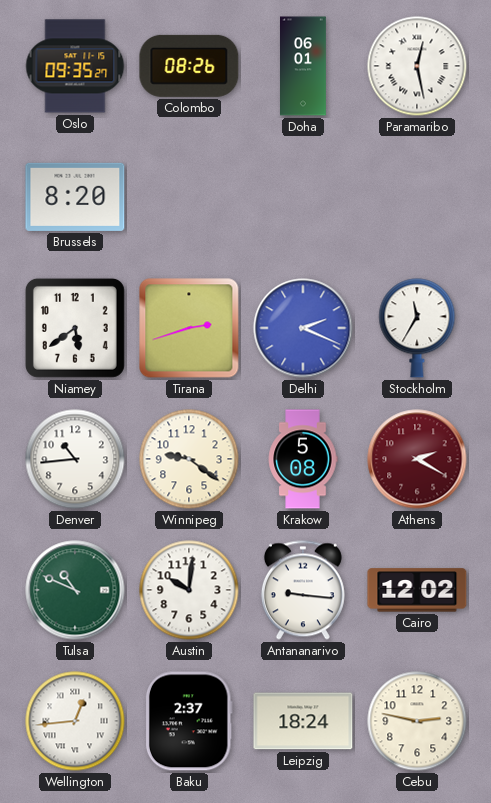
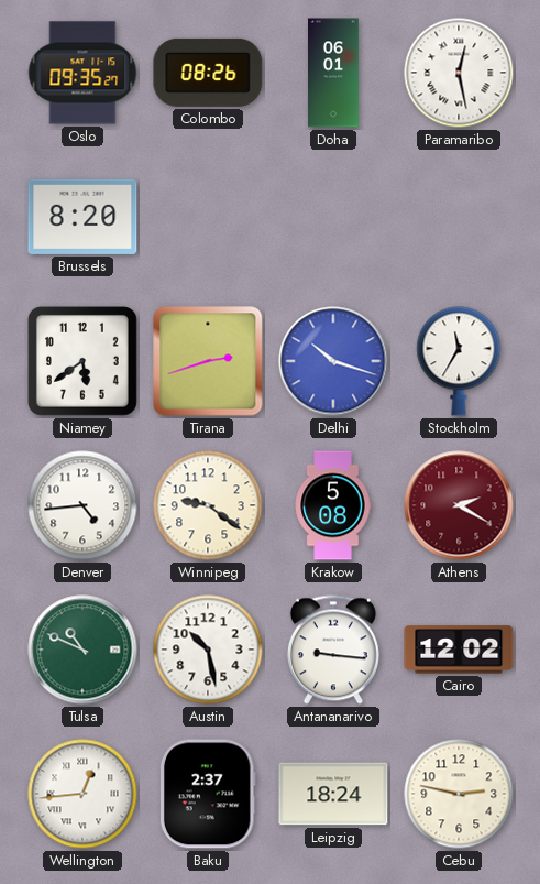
Delhi: 2:19 -> 10:18
Denver: 10:44 -> 4:44
Austin: 10:01 -> 10:28
